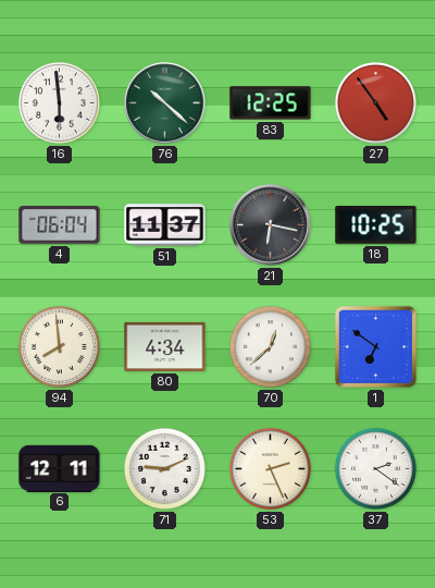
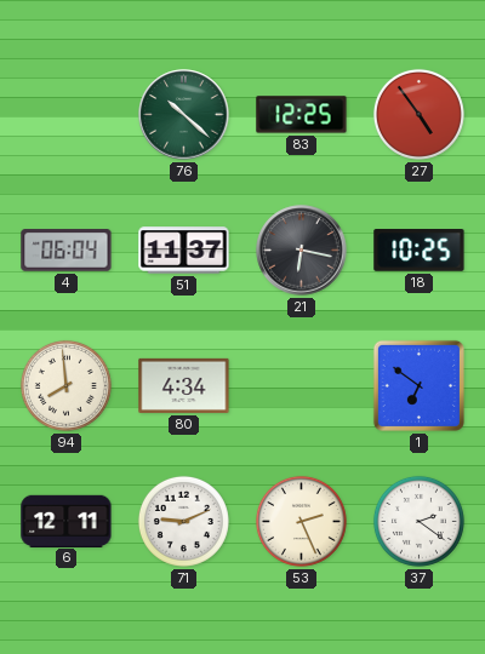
16: 5:59 -> none
70: 12:38 -> none
